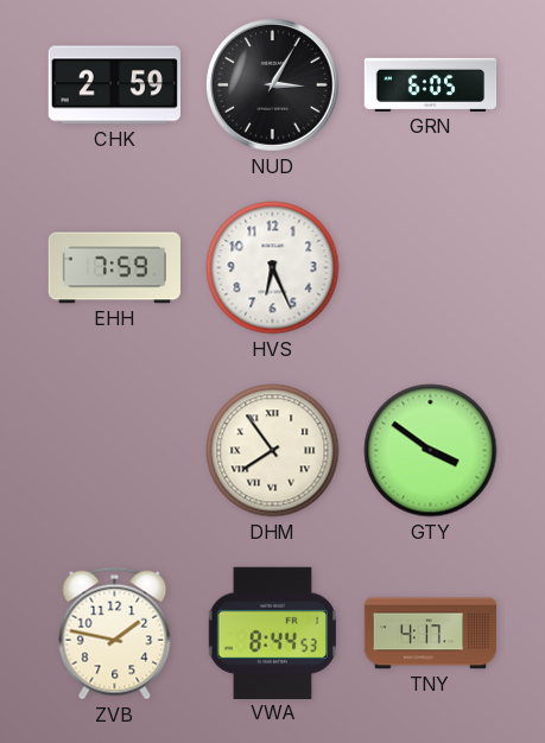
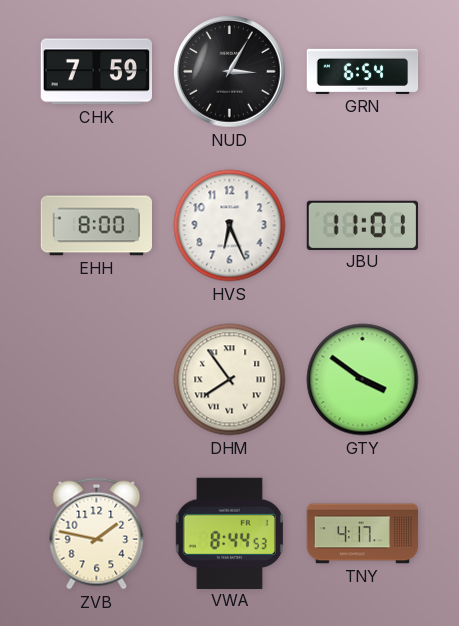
CHK: 2:59 -> 7:59
GRN: 6:05 -> 6:54
EHH: 7:59 -> 8:00
JBU: none -> 11:01
